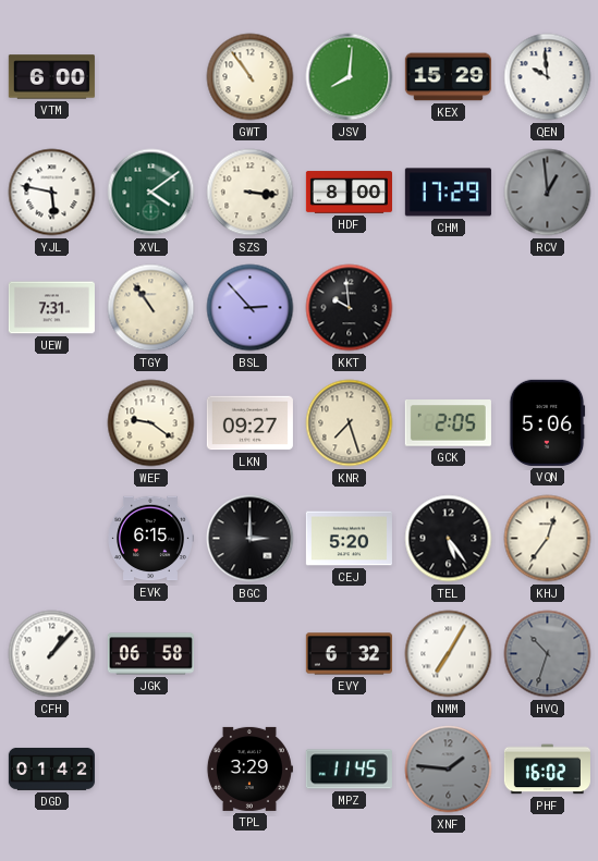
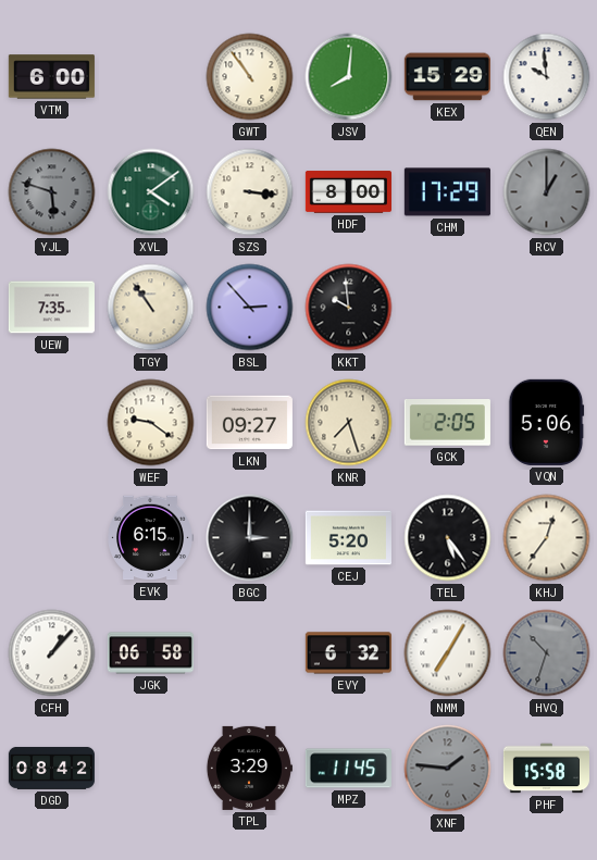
YJL: 5:47 -> 5:48
YJL dial: white -> grey
RCV: 12:59 -> 1:00
UEW: 7:31 -> 7:35
DGD: 01:42 -> 08:42
PHF: 16:02 -> 15:58
